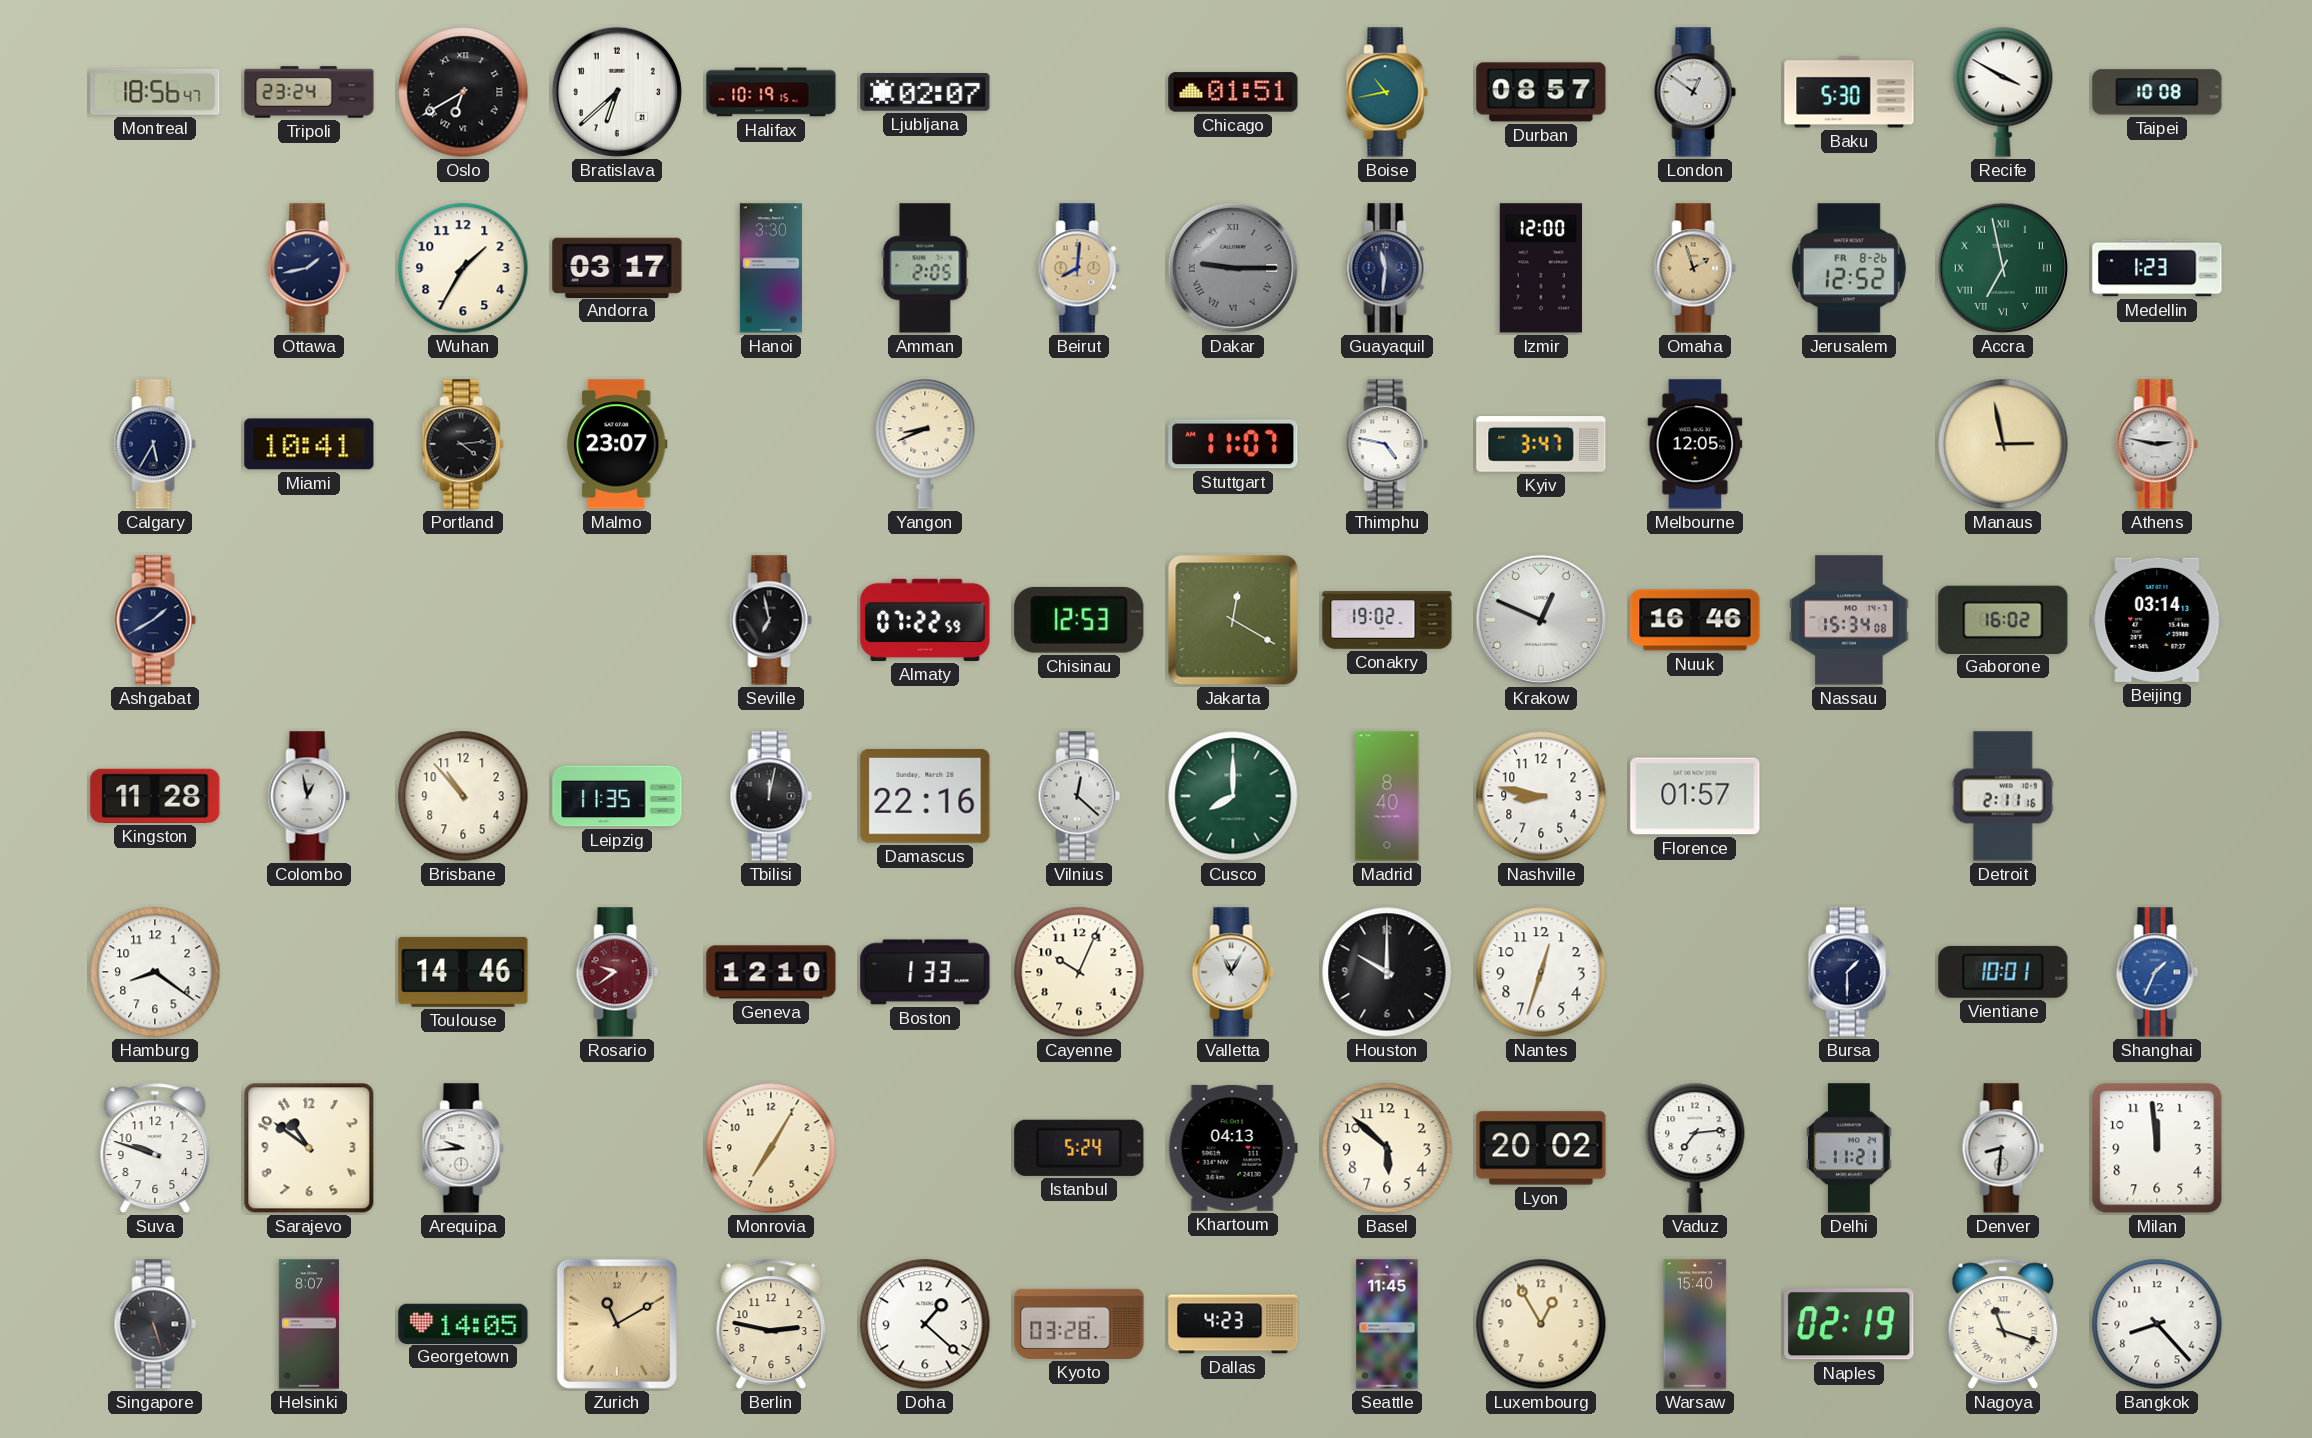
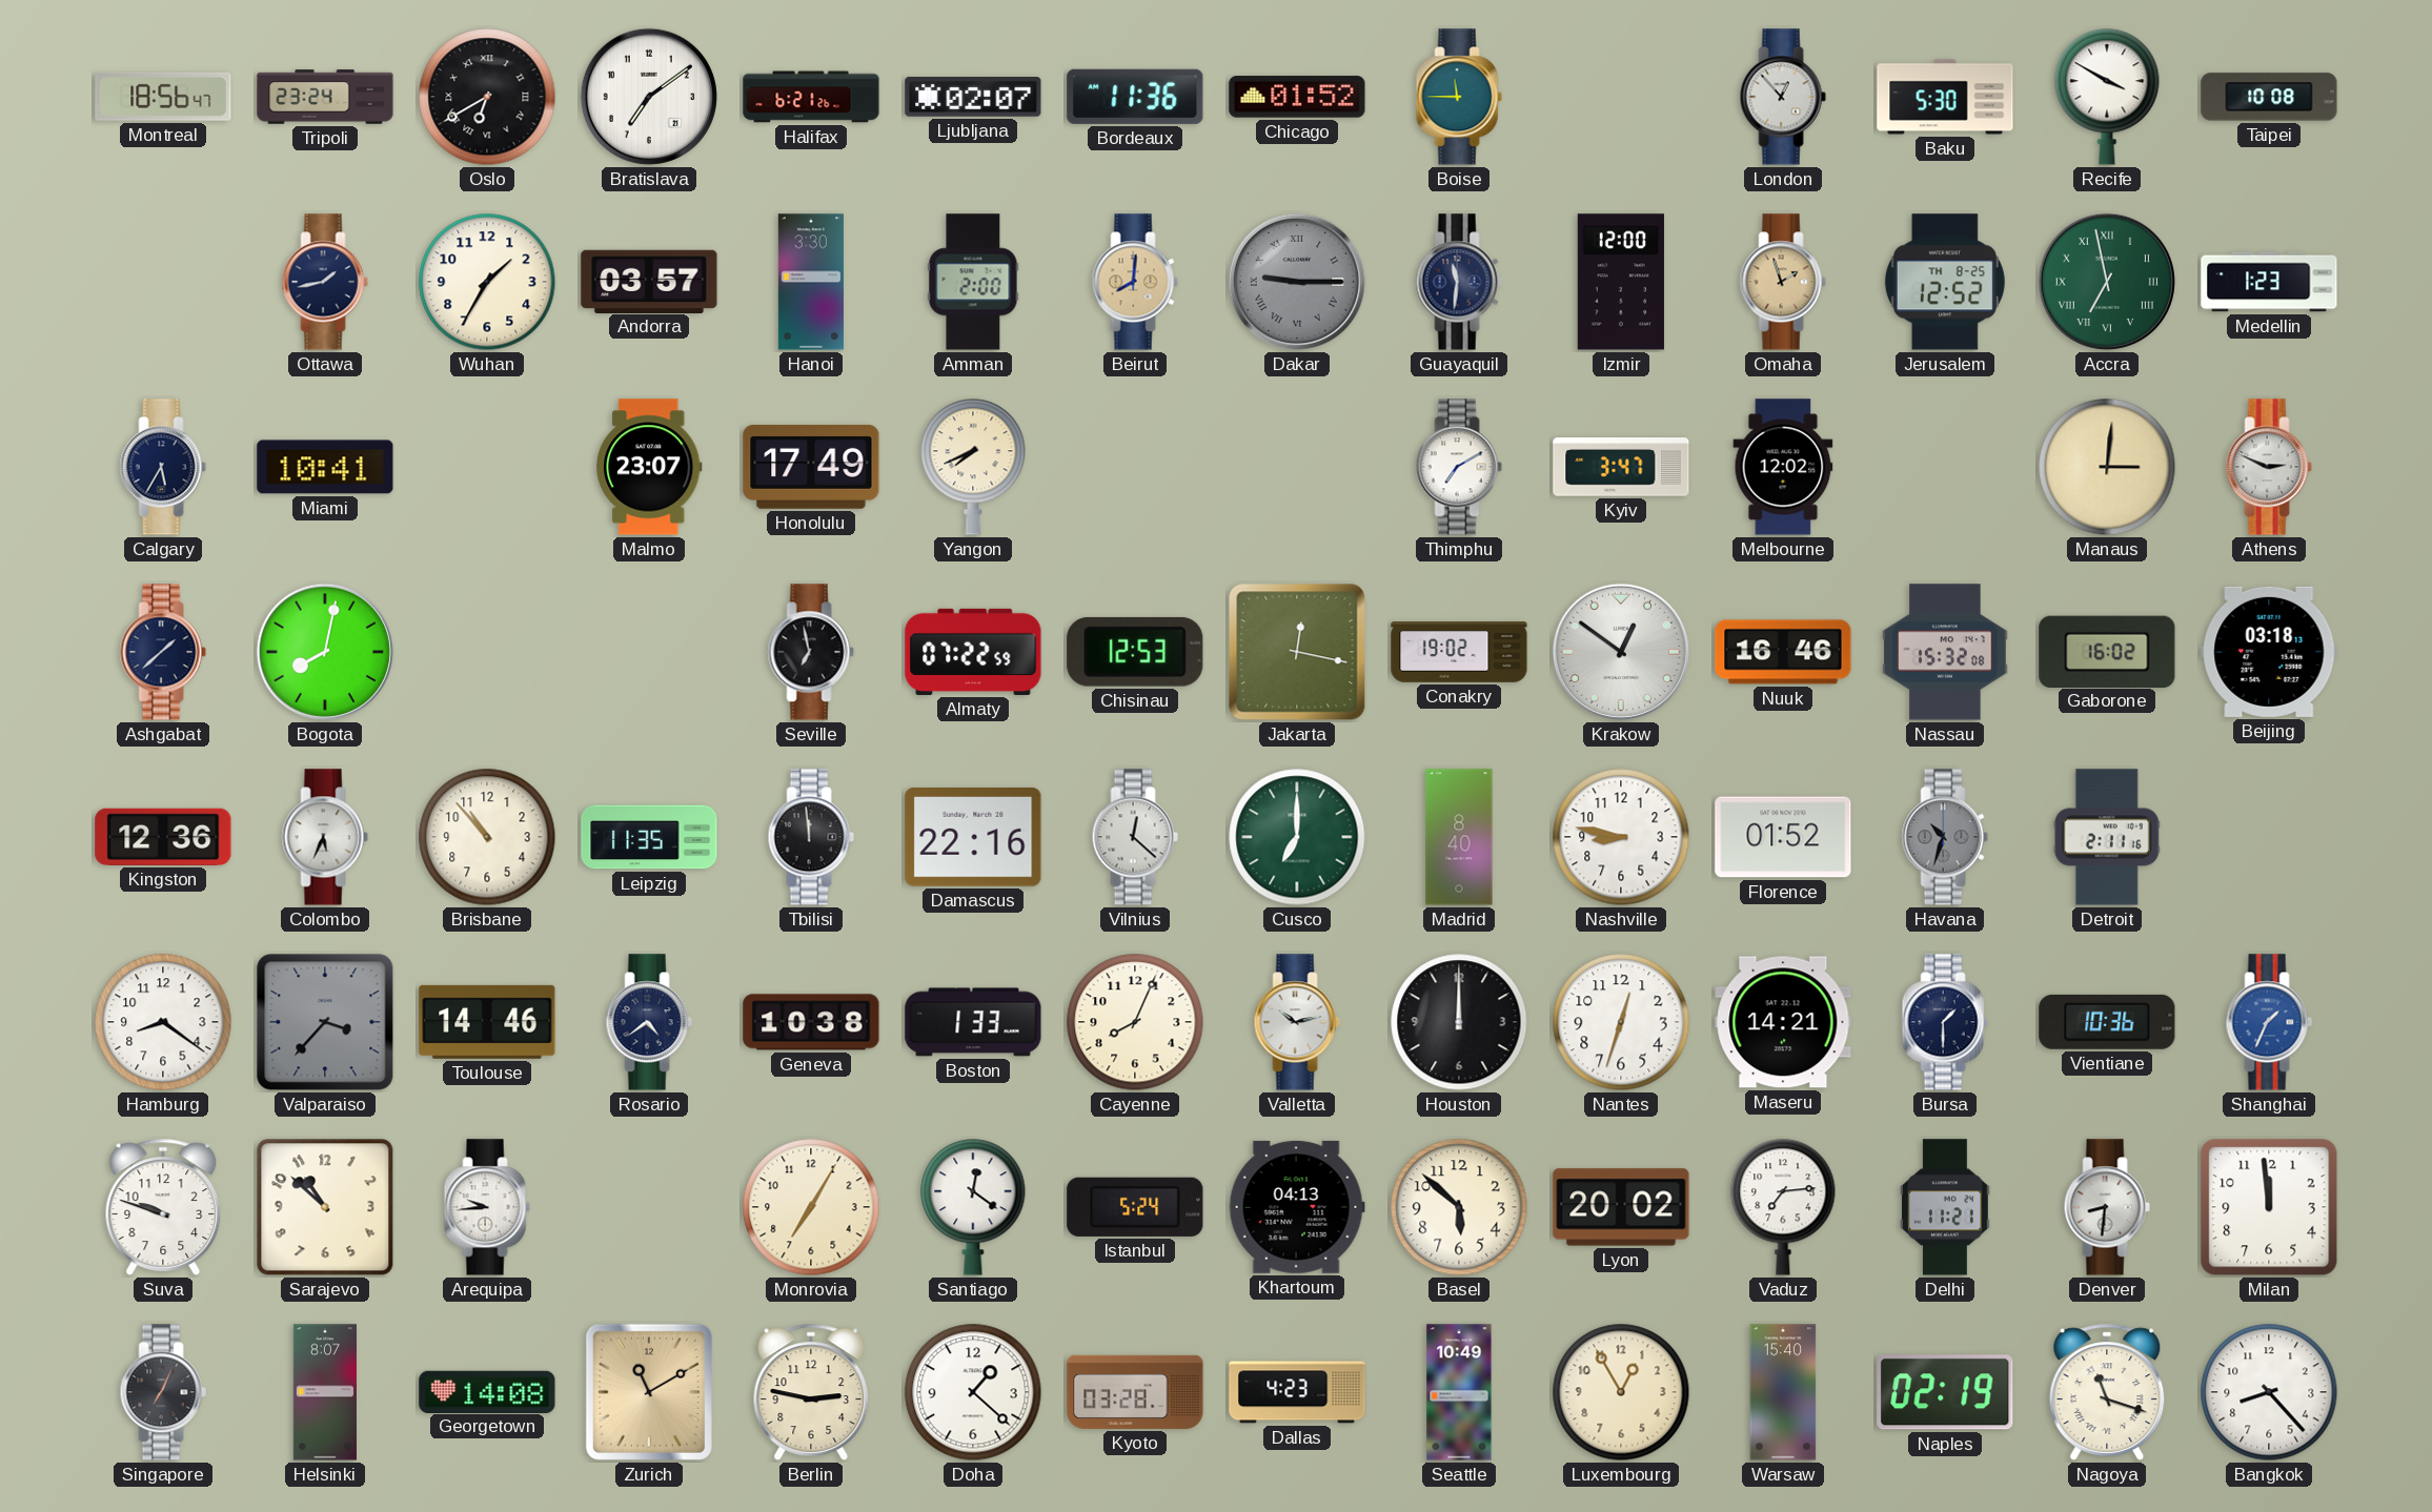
Bratislava: 6:38 -> 7:09
Halifax: 10:19 -> 6:21
Bordeaux: none -> 11:36
Chicago: 01:51 -> 01:52
Boise: 10:43 -> 11:45
Durban: 08:57 -> none
London: 12:51 -> 12:53
Andorra: 03:17 -> 03:57
Amman: 2:05 -> 2:00
Jerusalem date: FR 8-26 -> TH 8-25
Portland: 4:14 -> none
Honolulu: none -> 17:49
Yangon: 8:41 -> 7:41
Stuttgart: 11:07 -> none
Thimphu: 4:47 -> 7:10
Melbourne: 12:05 -> 12:02
Manaus: 2:58 -> 3:01
Athens: 2:47 -> 2:49
Ashgabat: 1:40 -> 1:38
Bogota: none -> 8:02
Jakarta: 12:20 -> 12:17
Krakow: 12:49 -> 12:51
Nassau: 15:34 -> 15:32
Beijing: 03:14 -> 03:18
Kingston: 11:28 -> 12:36
Colombo: 12:58 -> 5:34
Tbilisi: 12:02 -> 11:59
Cusco: 8:00 -> 7:00
Florence: 01:57 -> 01:52
Havana: none -> 10:33
Valparaiso: none -> 3:37
Rosario: 9:39 -> 4:39
Rosario dial: burgundy -> navy
Geneva: 12:10 -> 10:38
Cayenne: 10:04 -> 8:04
Valletta: 11:05 -> 10:13
Houston: 10:00 -> 12:00
Maseru: none -> 14:21
Vientiane: 10:01 -> 10:36
Sarajevo: 10:51 -> 10:52
Santiago: none -> 12:21
Singapore: 5:27 -> 7:04
Georgetown: 14:05 -> 14:08
Seattle: 11:45 -> 10:49
